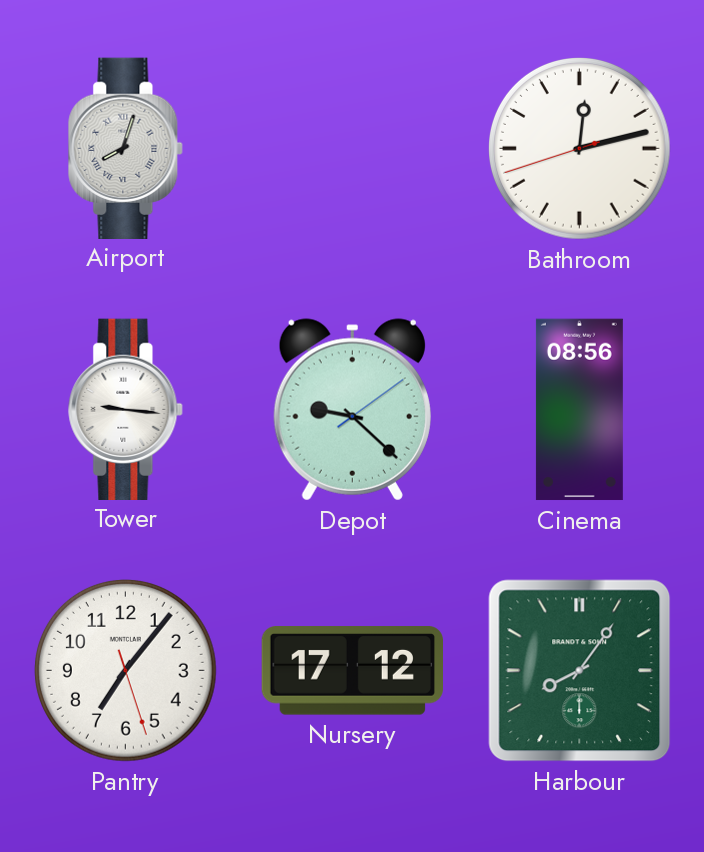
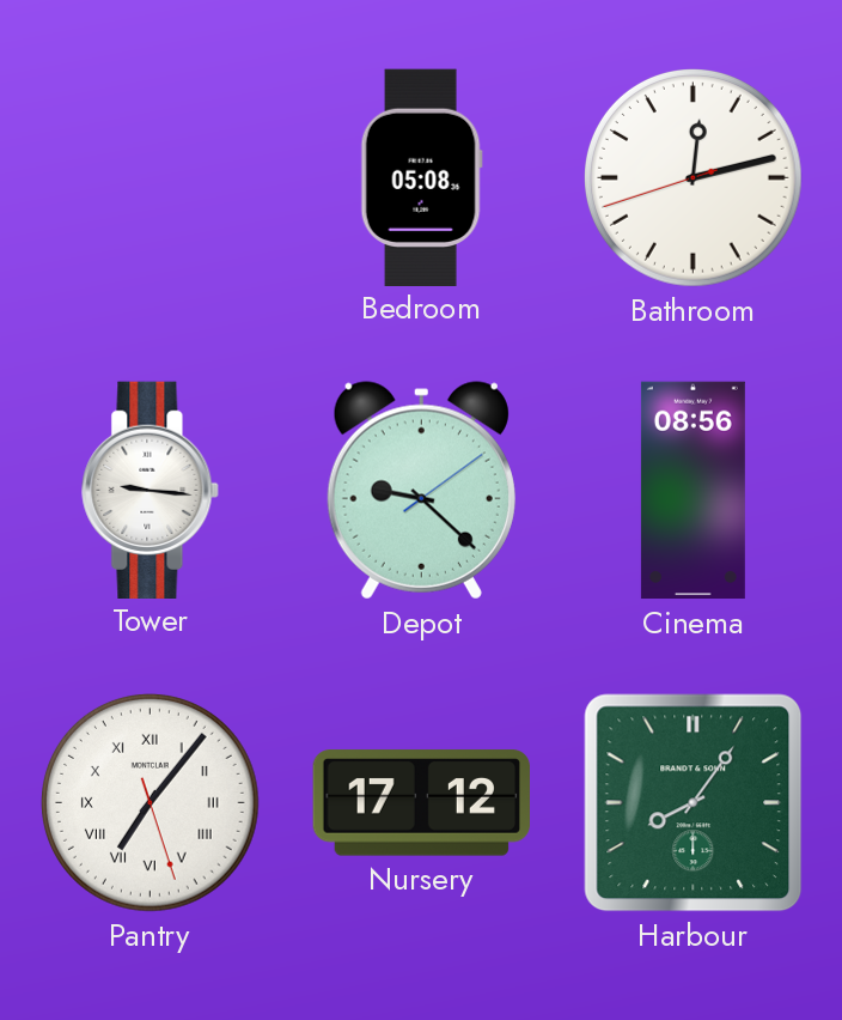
Airport: 8:03 -> none
Bedroom: none -> 05:08
Pantry numerals: Arabic -> Roman
